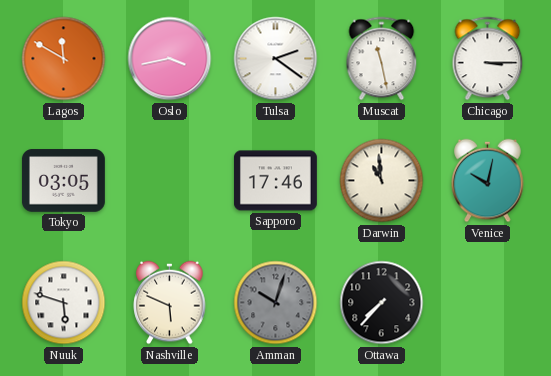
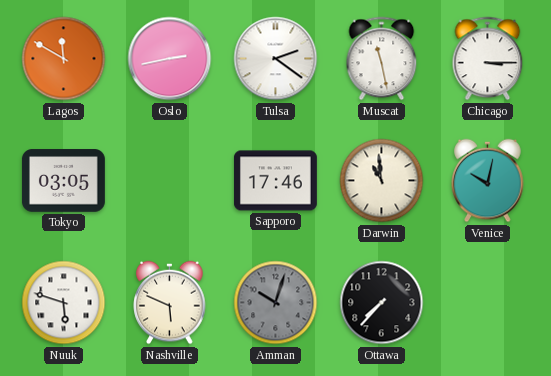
Oslo: 3:43 -> 2:43
